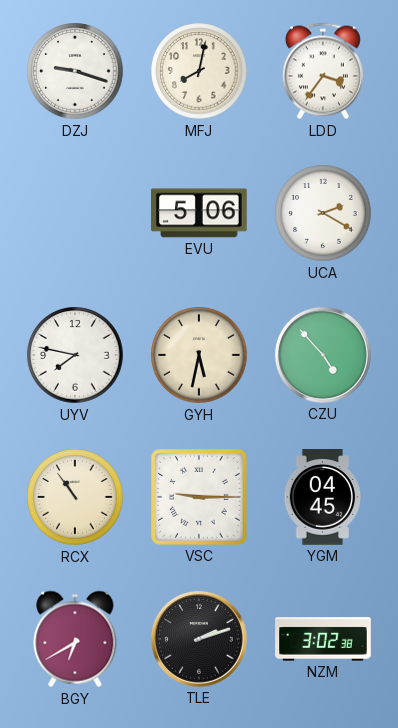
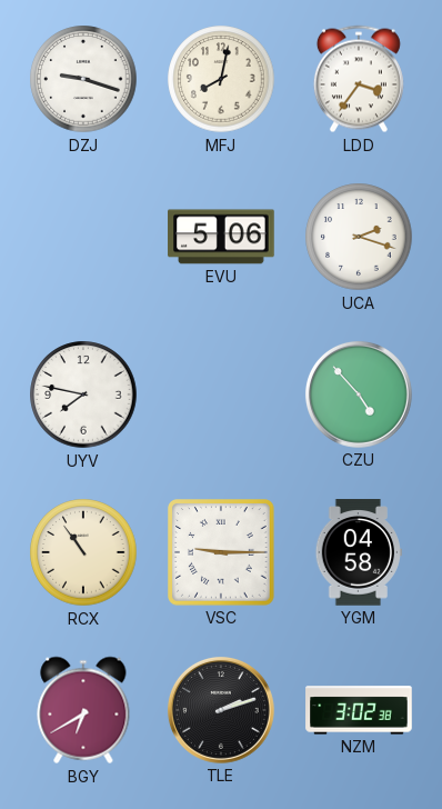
UCA: 2:20 -> 2:18
GYH: 5:32 -> none
YGM: 04:45 -> 04:58
